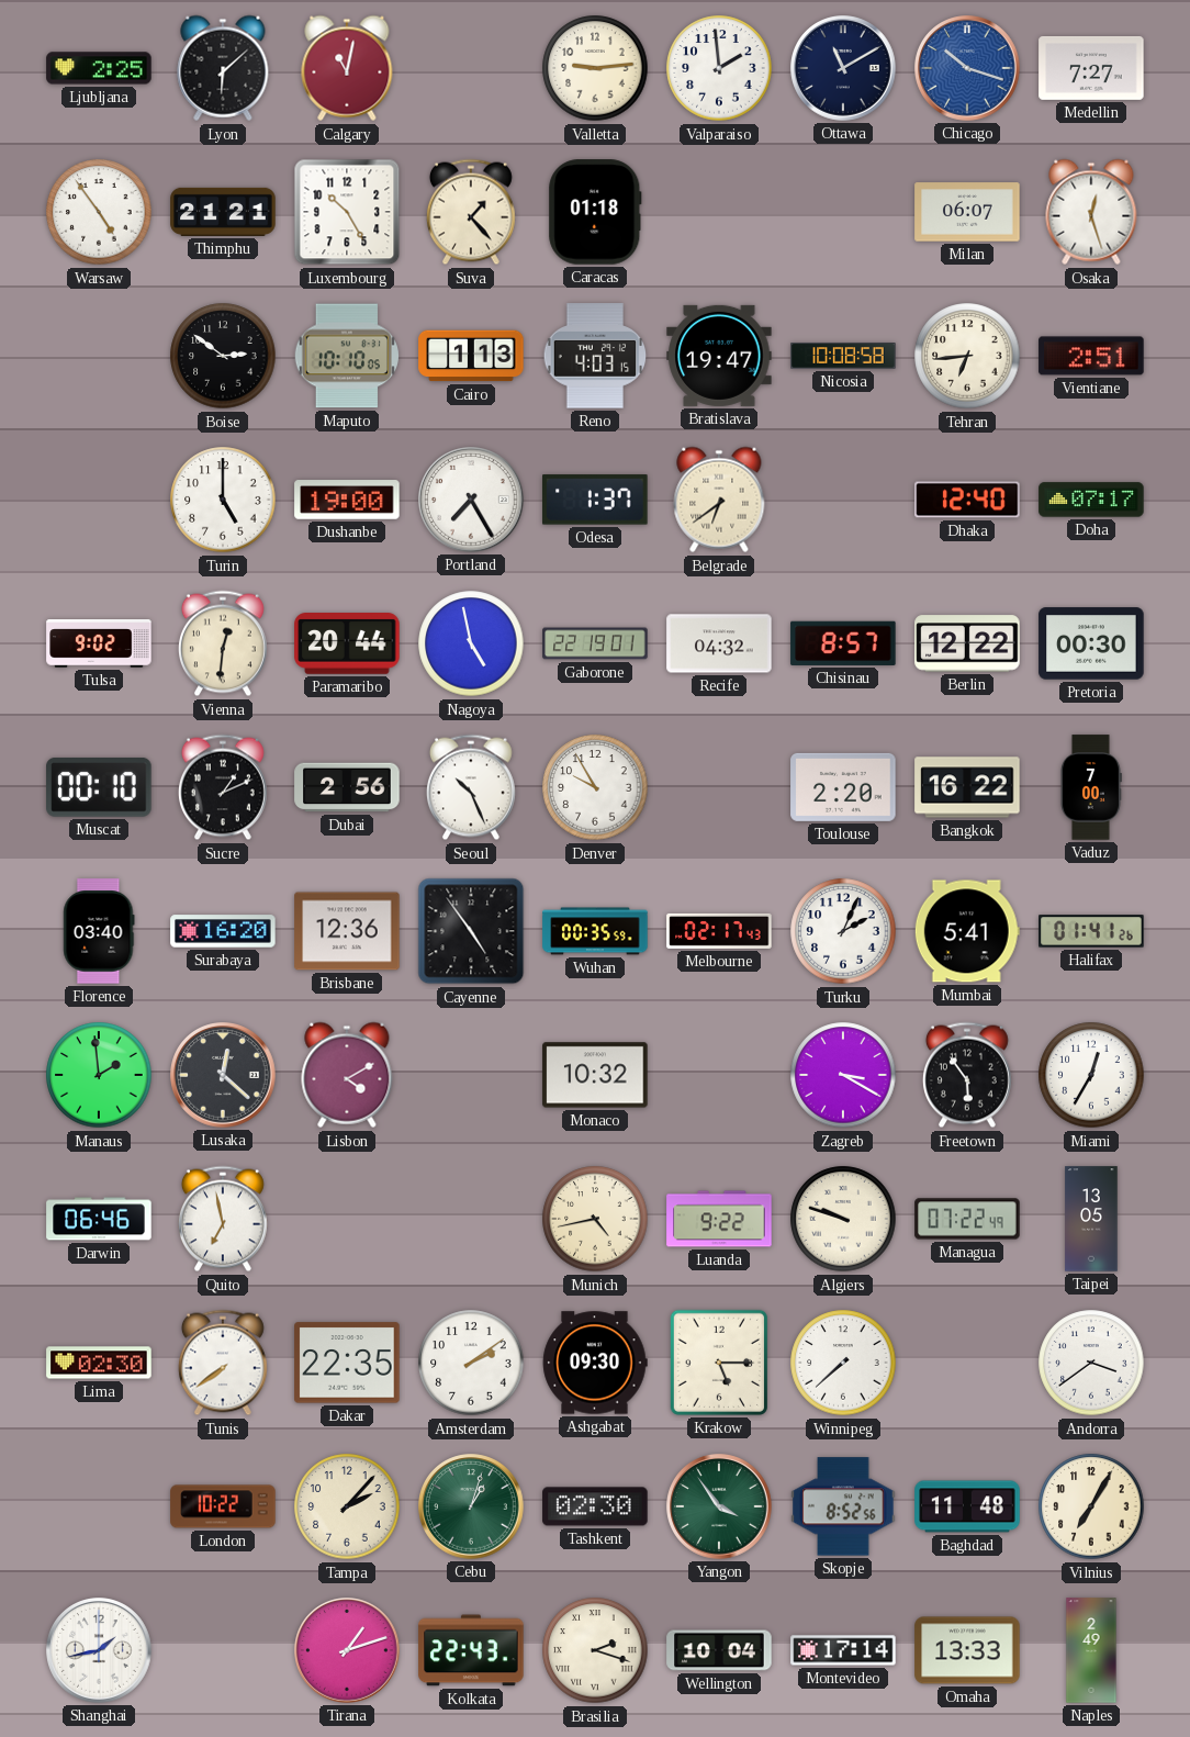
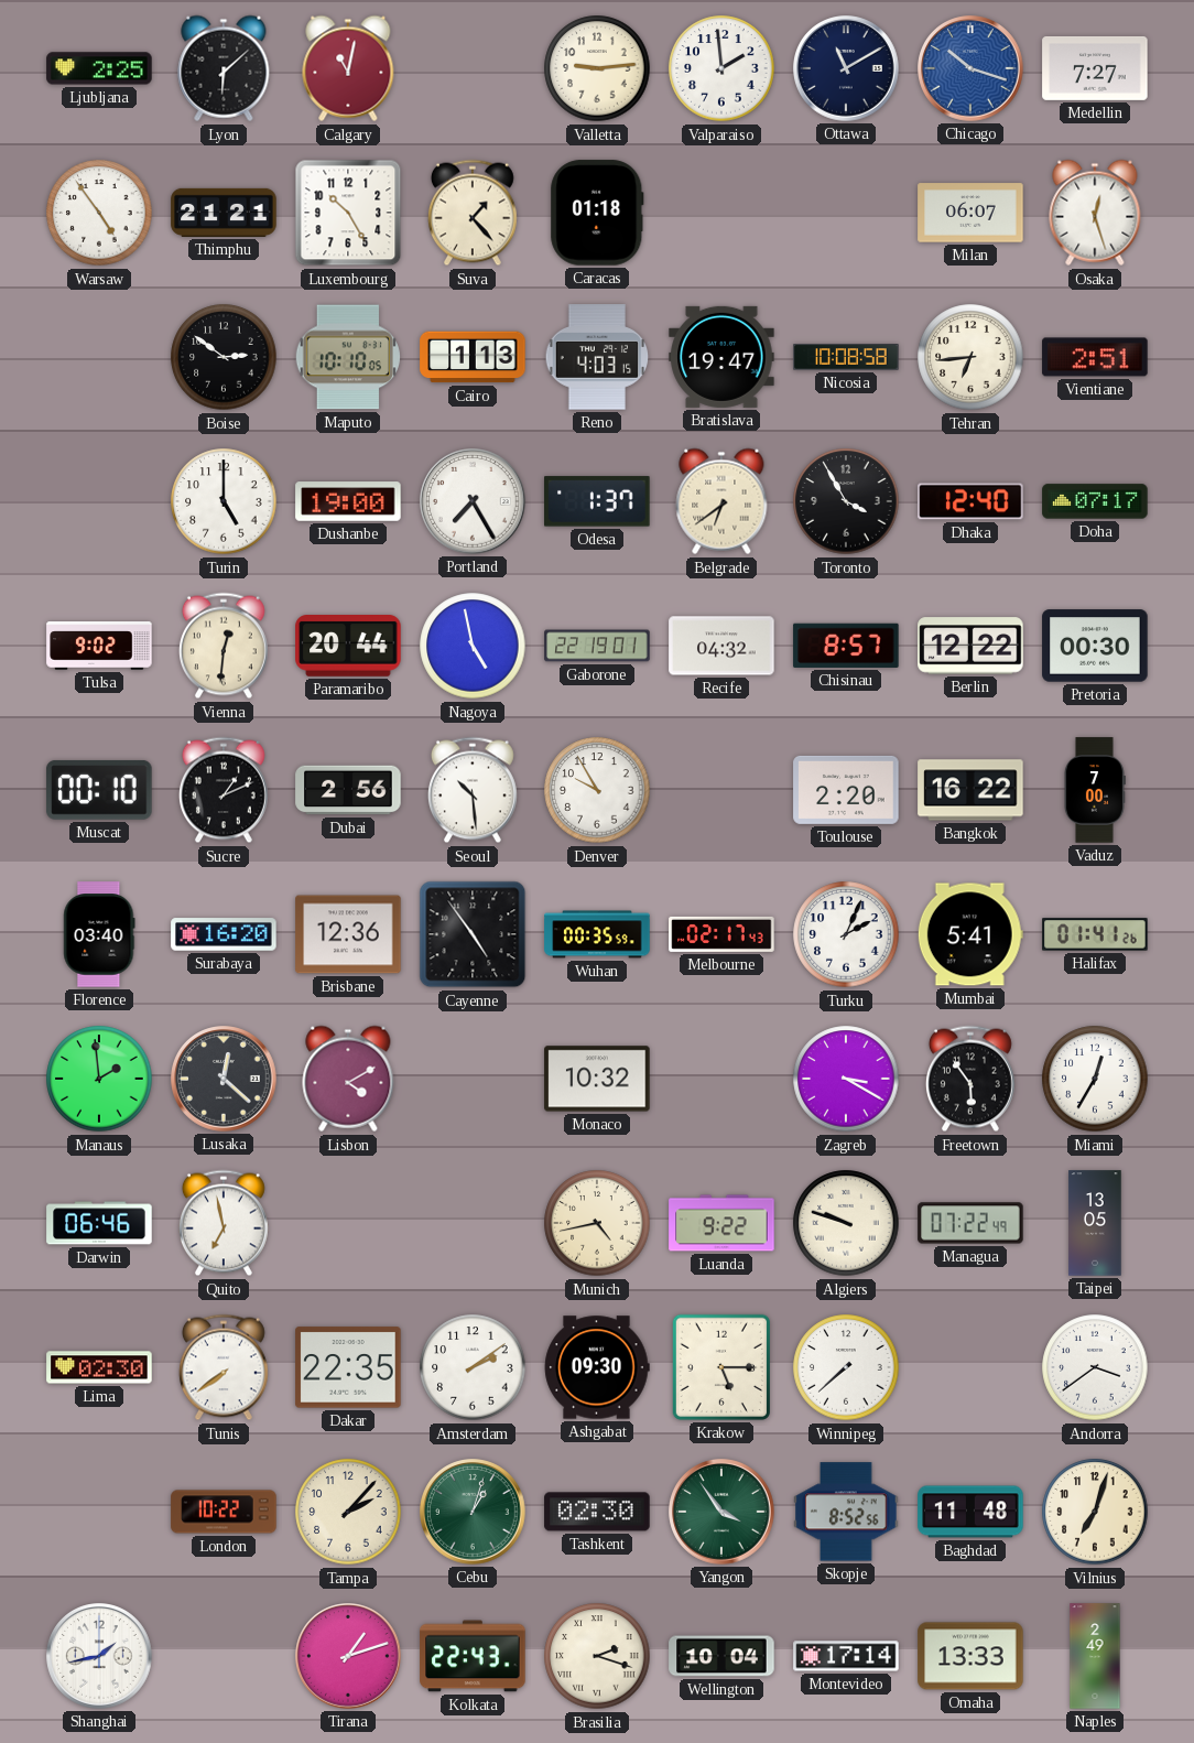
Toronto: none -> 3:55
Seoul: 10:26 -> 10:29
Vilnius: 7:05 -> 7:03
